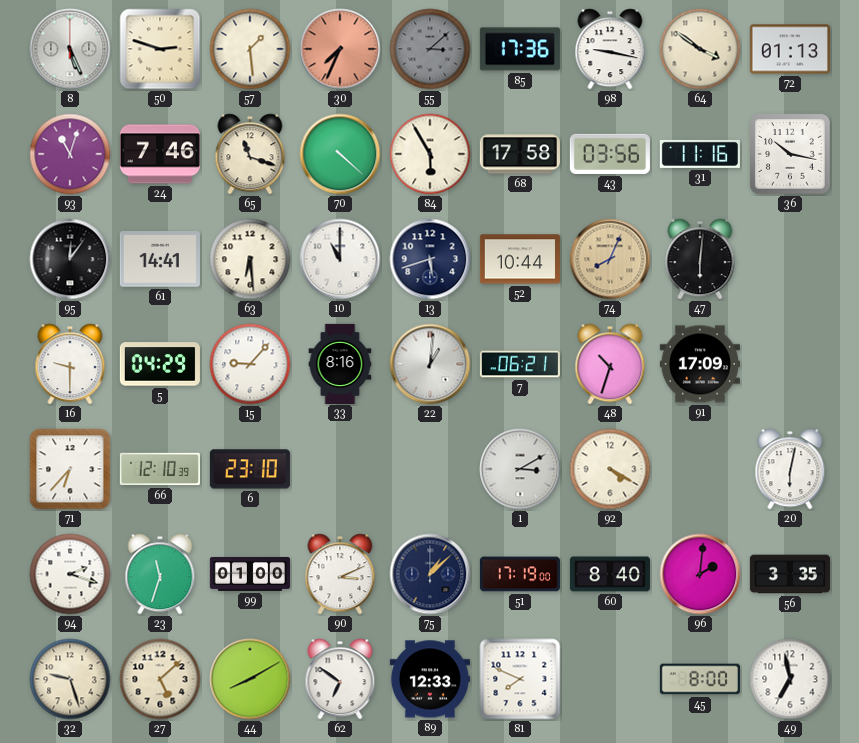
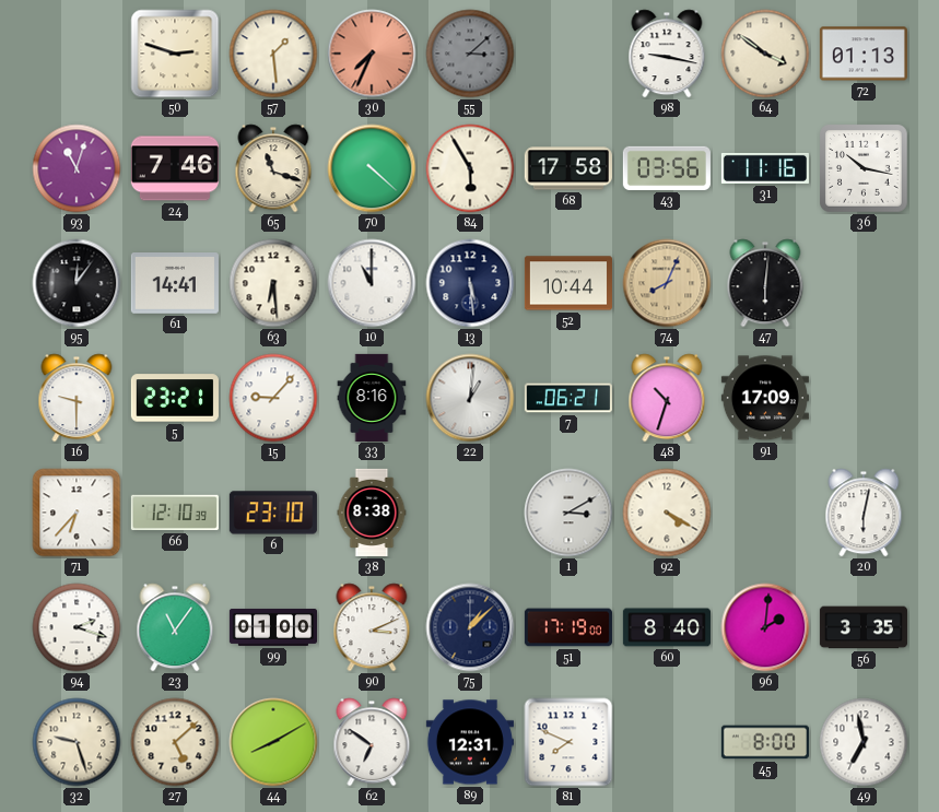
8: 5:26 -> none
85: 17:36 -> none
13: 5:42 -> 5:29
5: 04:29 -> 23:21
38: none -> 8:38
23: 11:33 -> 11:06
89: 12:33 -> 12:31
